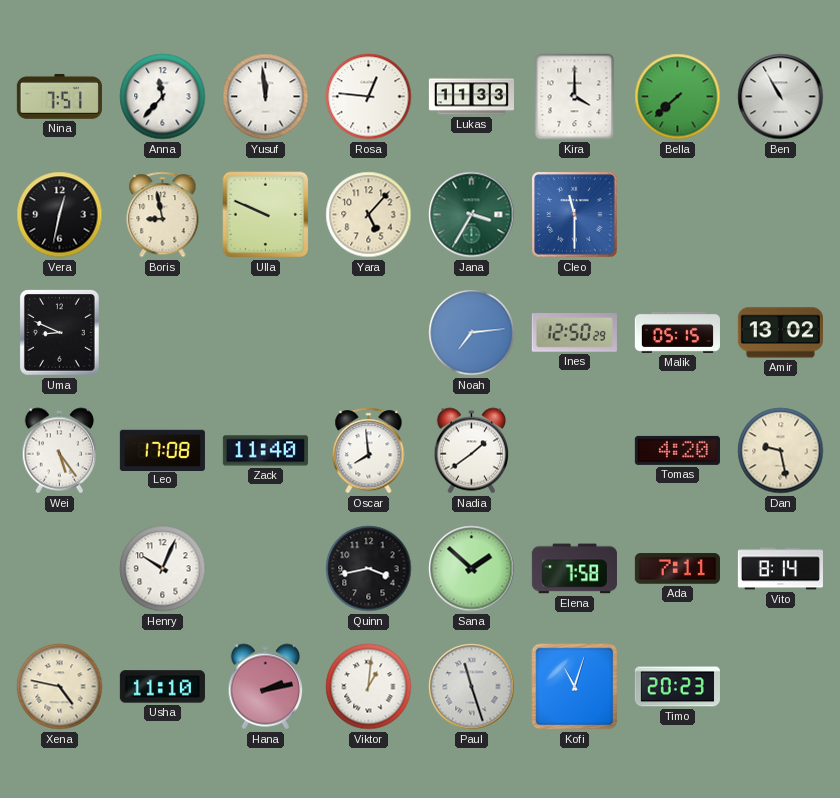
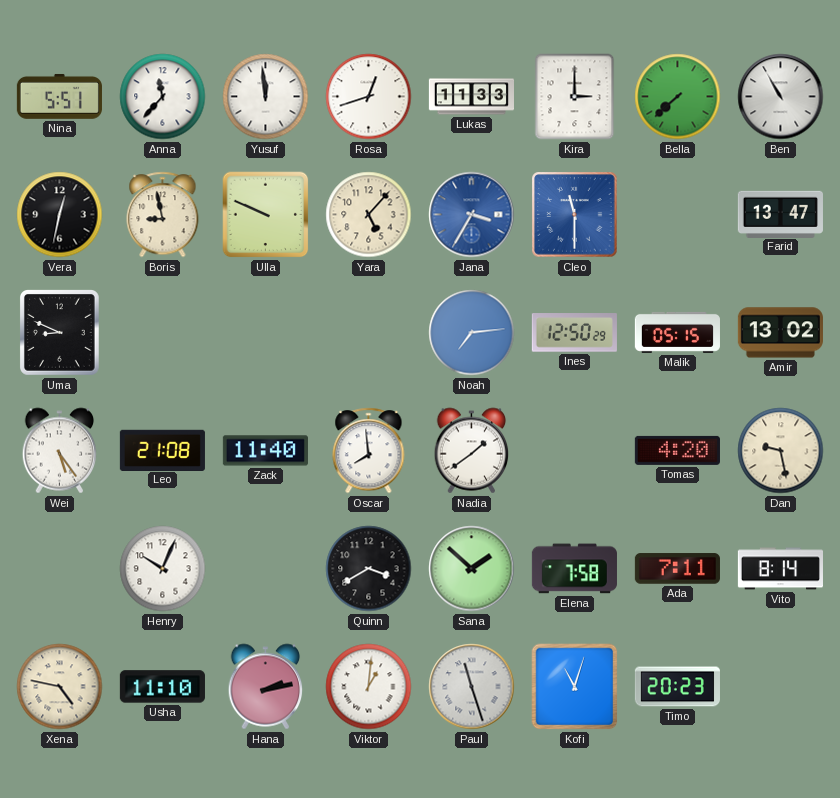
Nina: 7:51 -> 5:51
Rosa: 12:46 -> 12:42
Kira: 4:00 -> 3:00
Jana dial: green -> blue
Farid: none -> 13:47
Leo: 17:08 -> 21:08
Quinn: 3:43 -> 3:40
